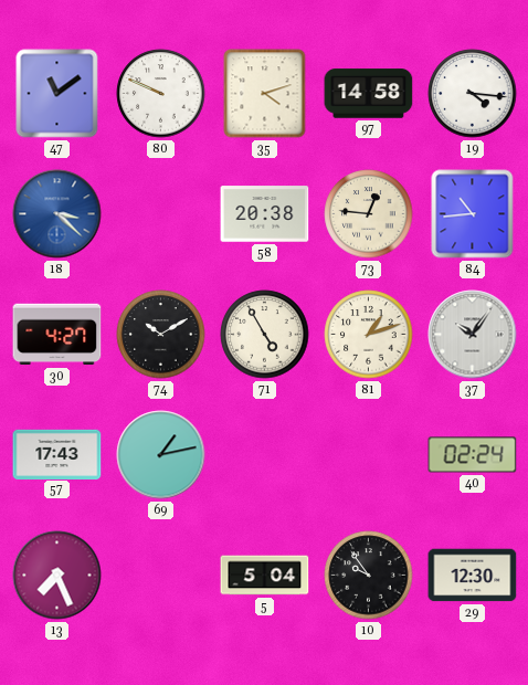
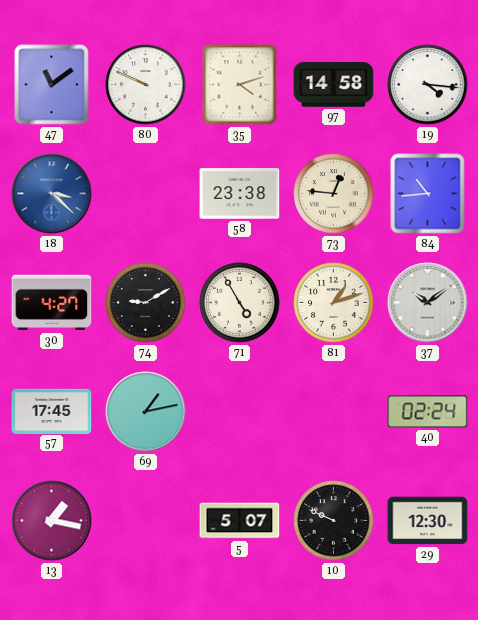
58: 20:38 -> 23:38
74: 10:10 -> 9:10
37: 10:06 -> 10:09
57: 17:43 -> 17:45
13: 7:26 -> 1:17
5: 5:04 -> 5:07
10: 9:54 -> 9:49
